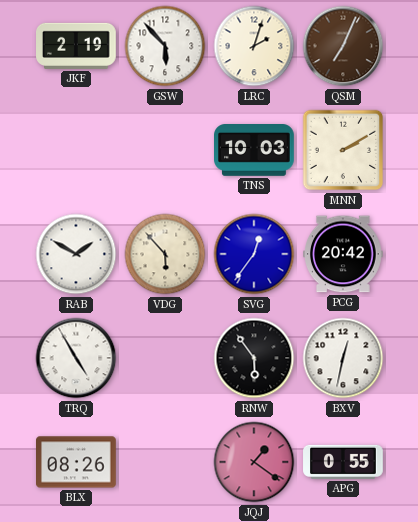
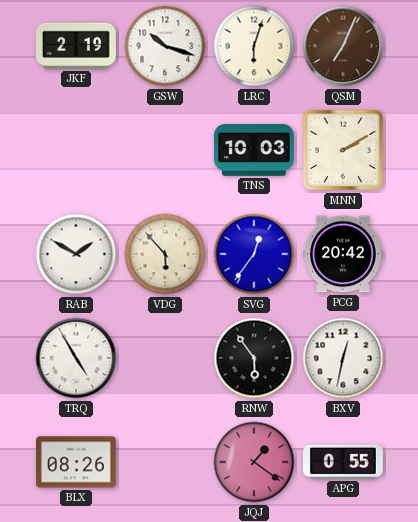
GSW: 5:53 -> 10:18
LRC: 2:03 -> 6:03
